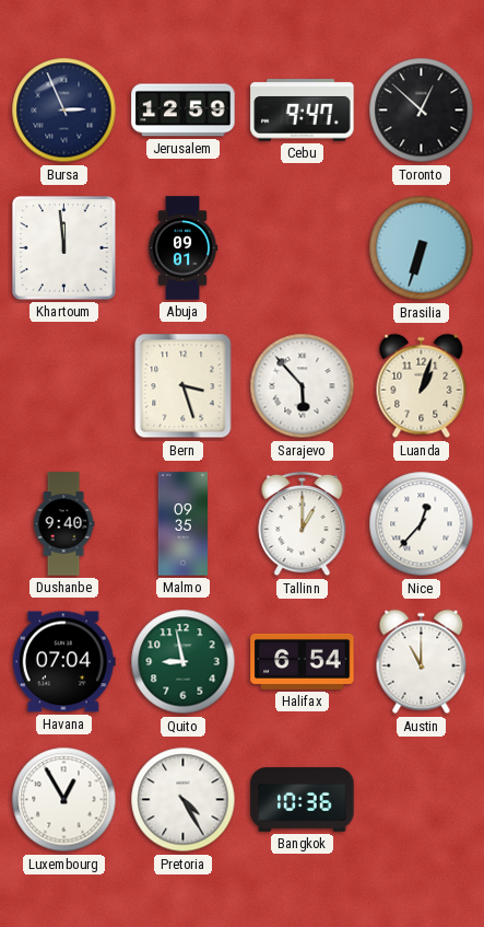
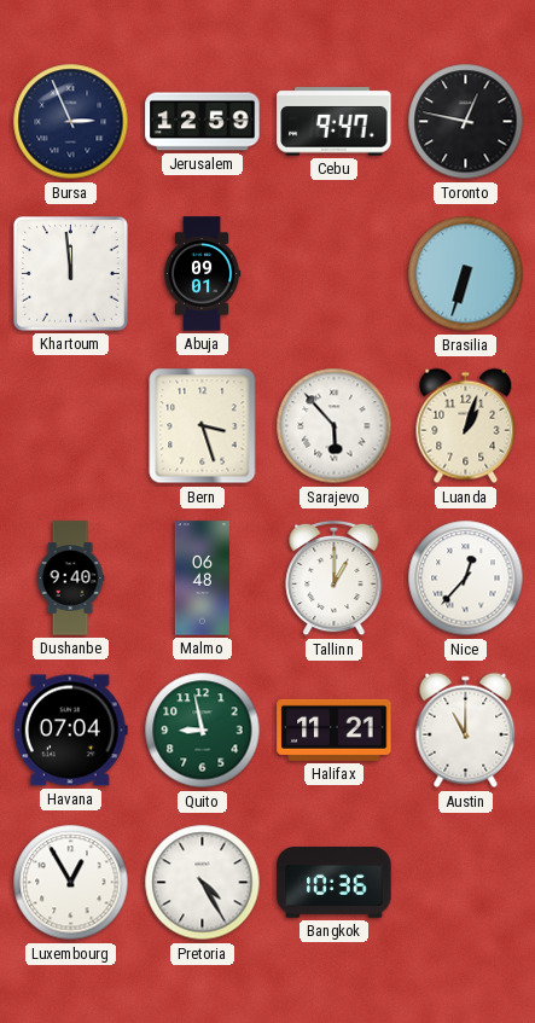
Toronto: 12:52 -> 12:47
Malmo: 09:35 -> 06:48
Halifax: 6:54 -> 11:21
